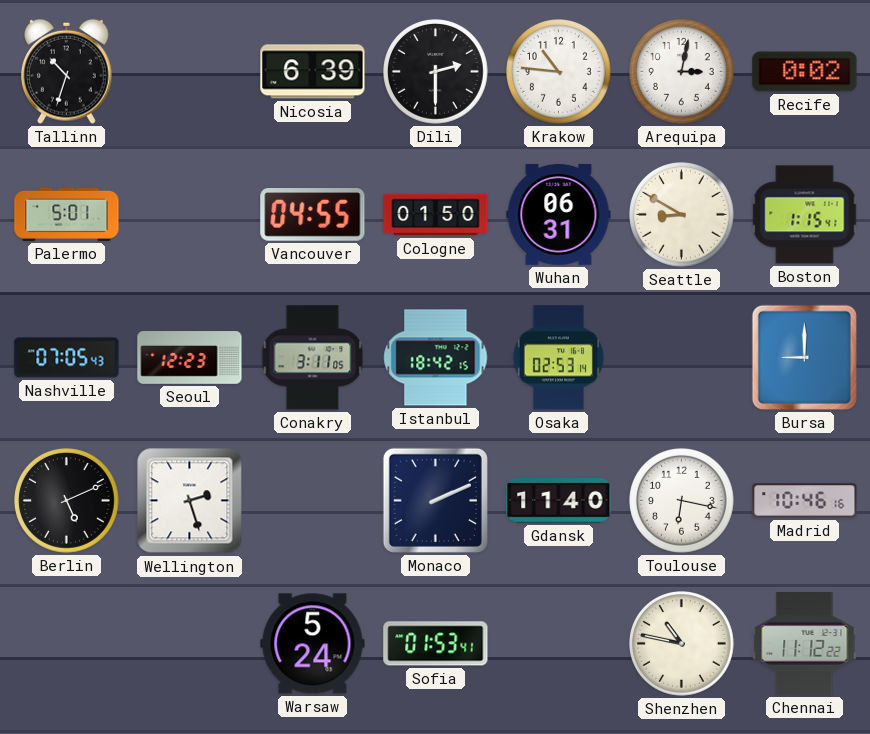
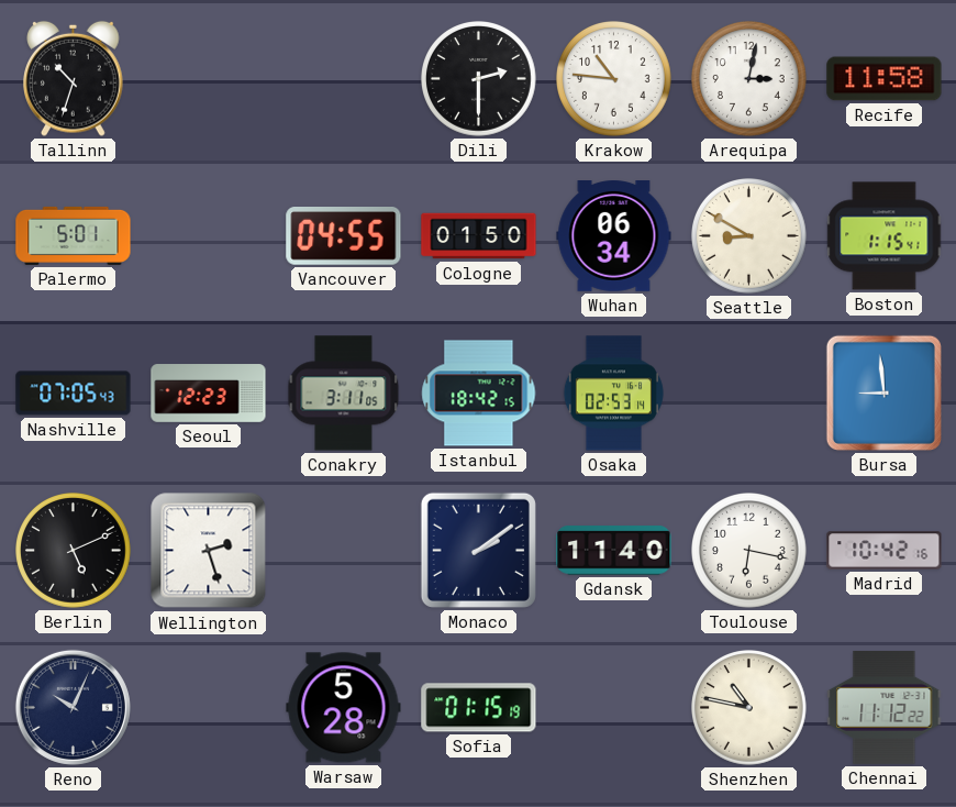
Nicosia: 6:39 -> none
Recife: 0:02 -> 11:58
Wuhan: 06:31 -> 06:34
Bursa: 9:00 -> 8:59
Monaco: 2:11 -> 2:09
Madrid: 10:46 -> 10:42
Reno: none -> 10:04
Warsaw: 5:24 -> 5:28
Sofia: 01:53 -> 01:15
